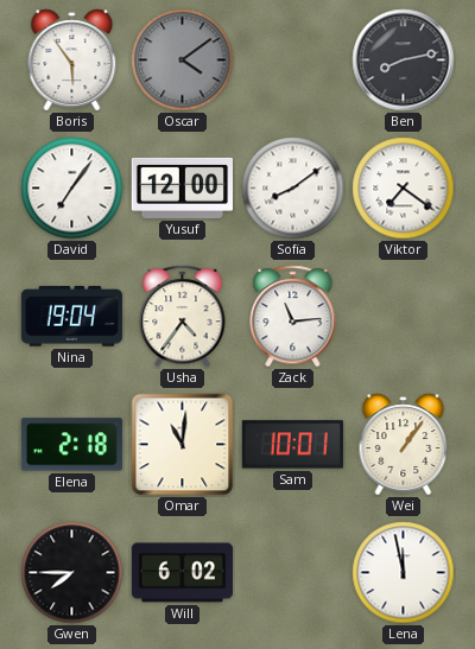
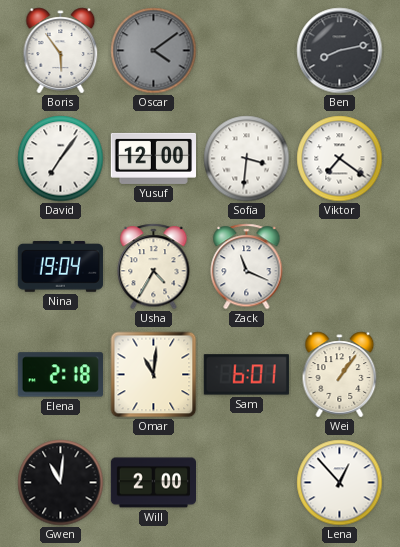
Sofia: 8:09 -> 3:31
Usha: 4:36 -> 4:35
Zack: 11:14 -> 11:19
Sam: 10:01 -> 6:01
Gwen: 7:45 -> 11:01
Will: 6:02 -> 2:00
Lena: 11:58 -> 12:53
